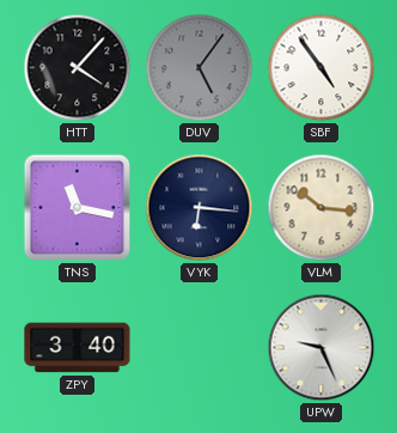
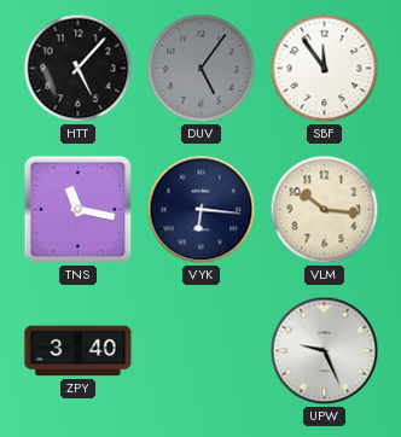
HTT: 4:07 -> 5:07
SBF: 4:54 -> 11:54
